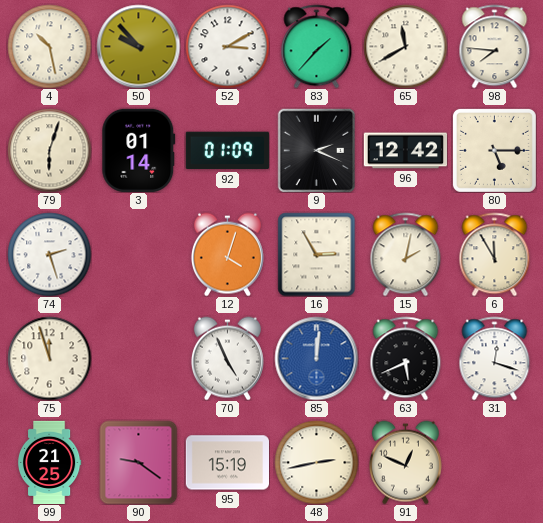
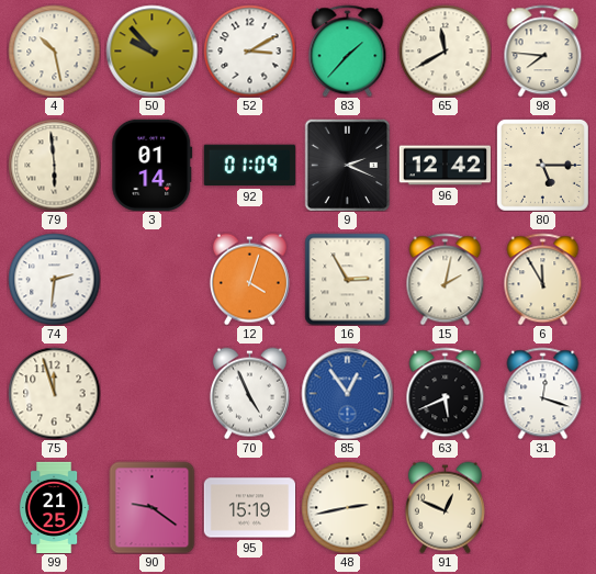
79: 6:03 -> 5:59
74: 2:27 -> 2:31
85: 12:01 -> 12:54
